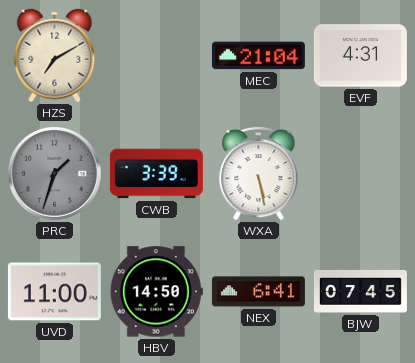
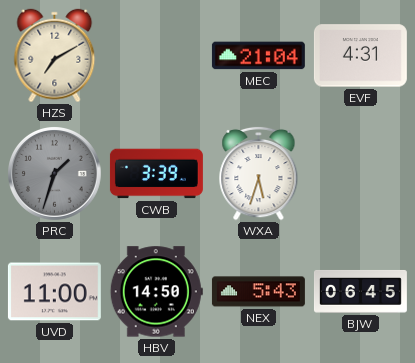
WXA: 5:28 -> 5:33
NEX: 6:41 -> 5:43
BJW: 07:45 -> 06:45
